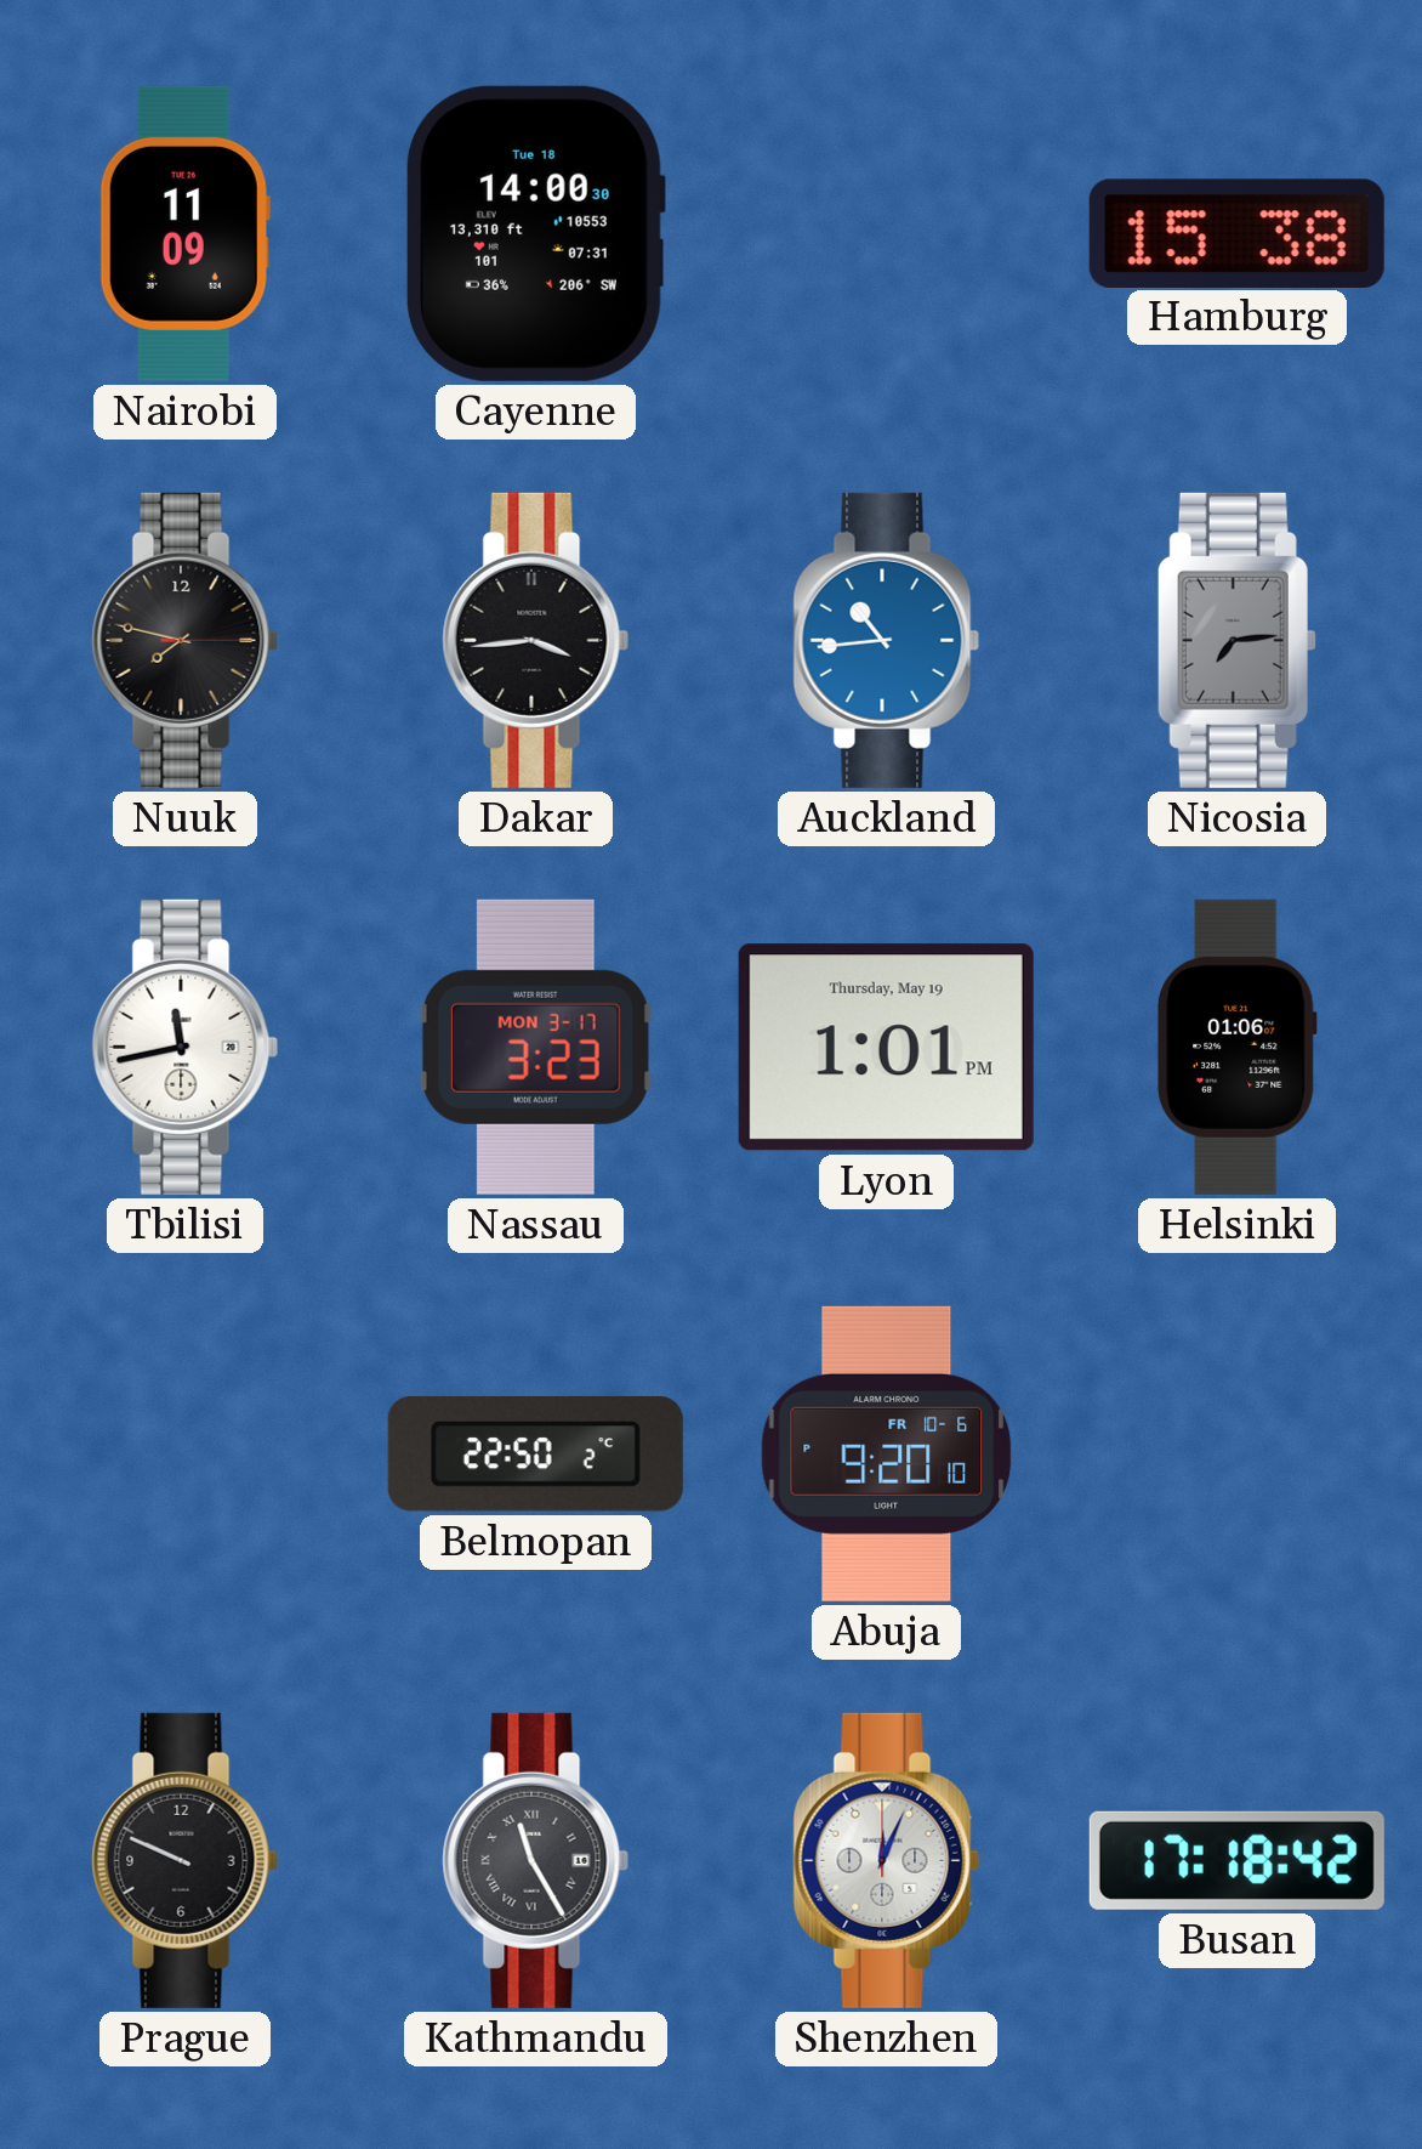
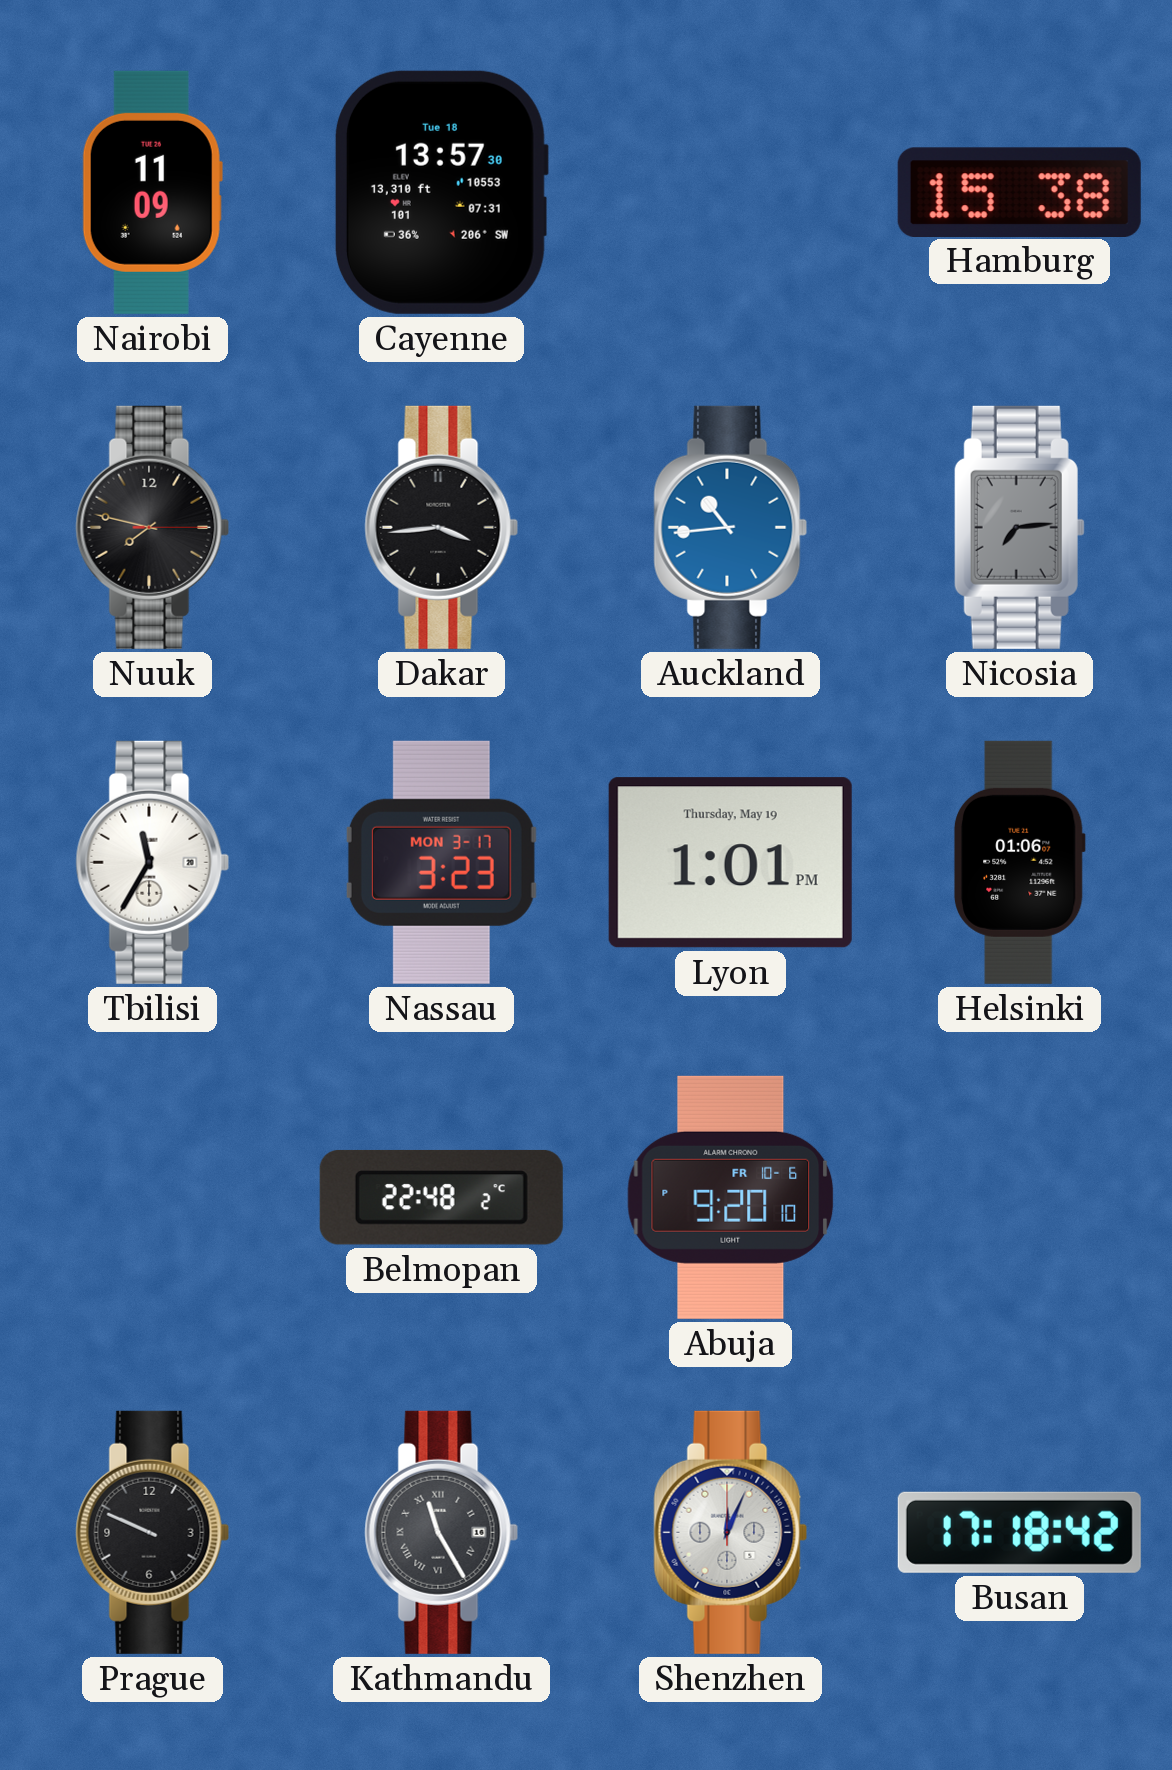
Cayenne: 14:00 -> 13:57
Tbilisi: 11:43 -> 11:35
Belmopan: 22:50 -> 22:48
